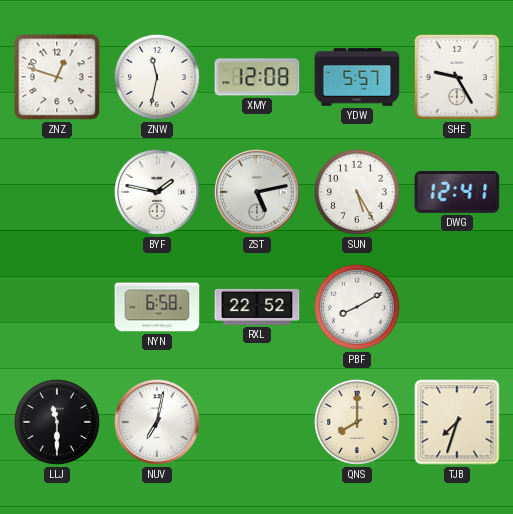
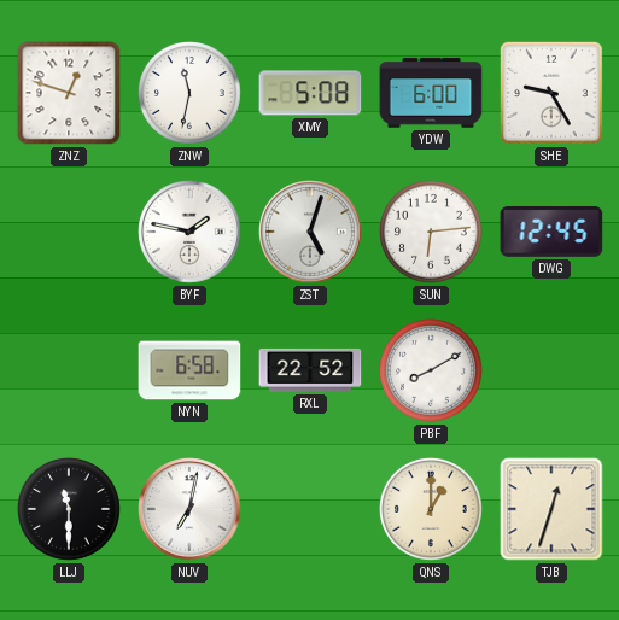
XMY: 12:08 -> 5:08
YDW: 5:57 -> 6:00
ZST: 5:13 -> 5:03
SUN: 5:25 -> 6:14
DWG: 12:41 -> 12:45
QNS: 8:00 -> 1:00
TJB: 7:33 -> 12:33
